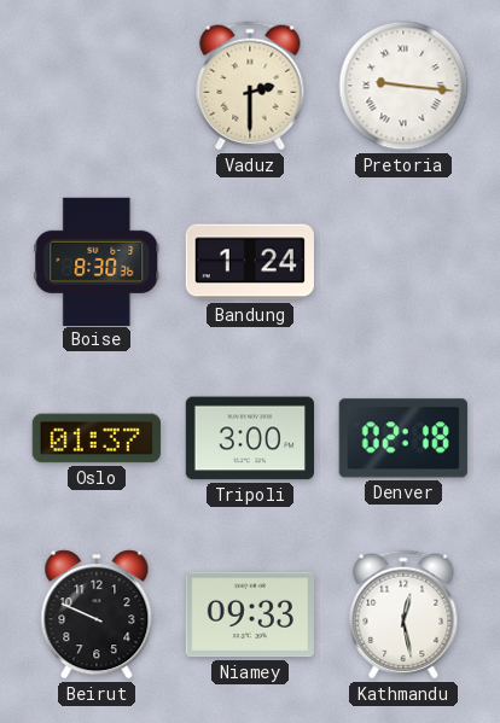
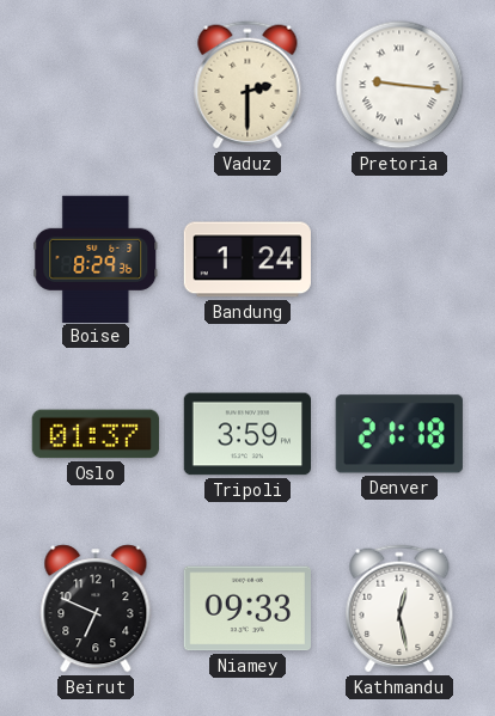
Boise: 8:30 -> 8:29
Tripoli: 3:00 -> 3:59
Denver: 02:18 -> 21:18
Beirut: 9:49 -> 6:49
